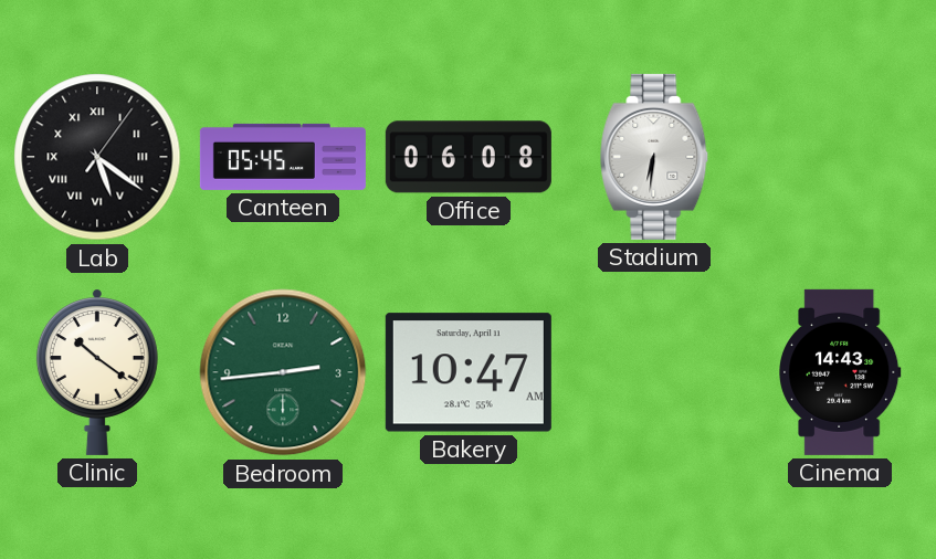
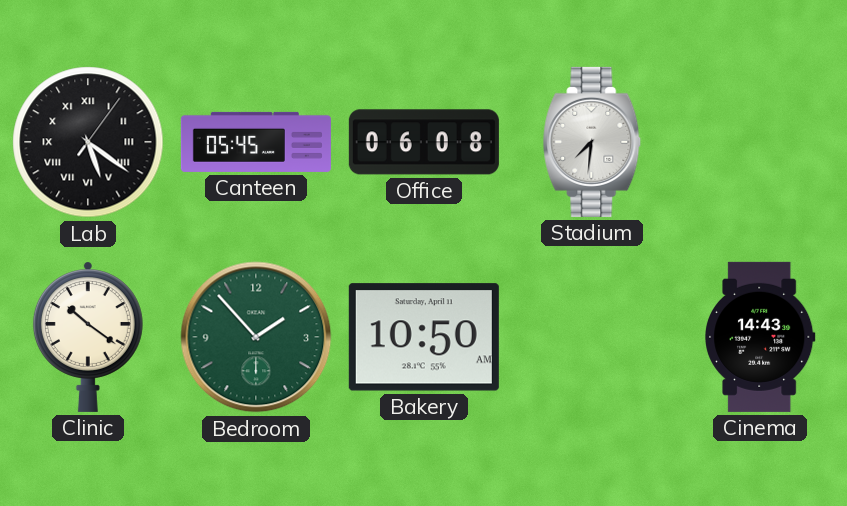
Stadium: 6:31 -> 7:31
Bedroom: 2:44 -> 1:53
Bakery: 10:47 -> 10:50
